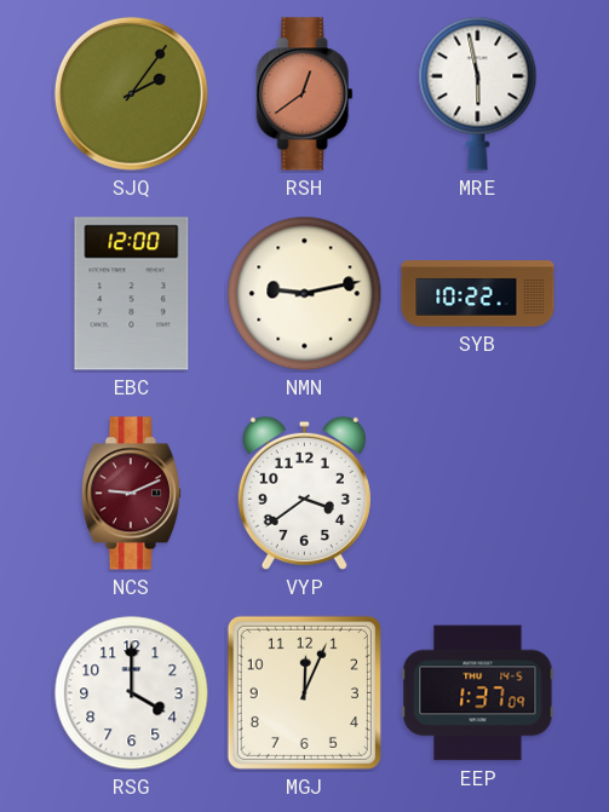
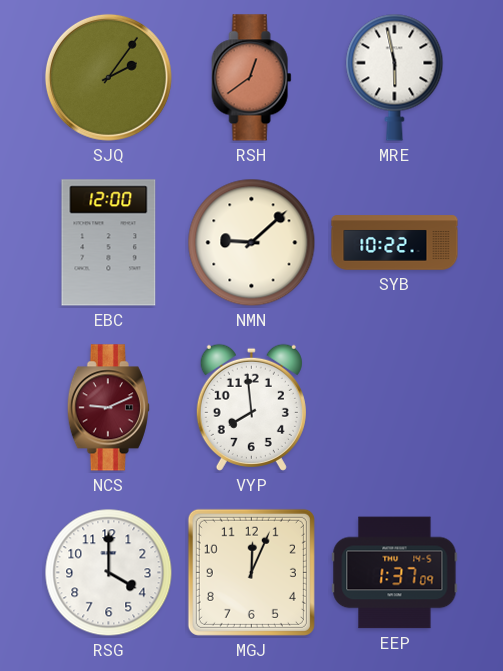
NMN: 9:13 -> 9:08
VYP: 3:39 -> 7:59
